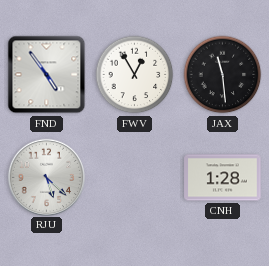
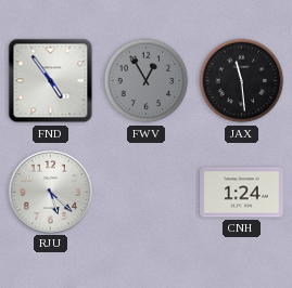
FWV dial: white -> grey
CNH: 1:28 -> 1:24
